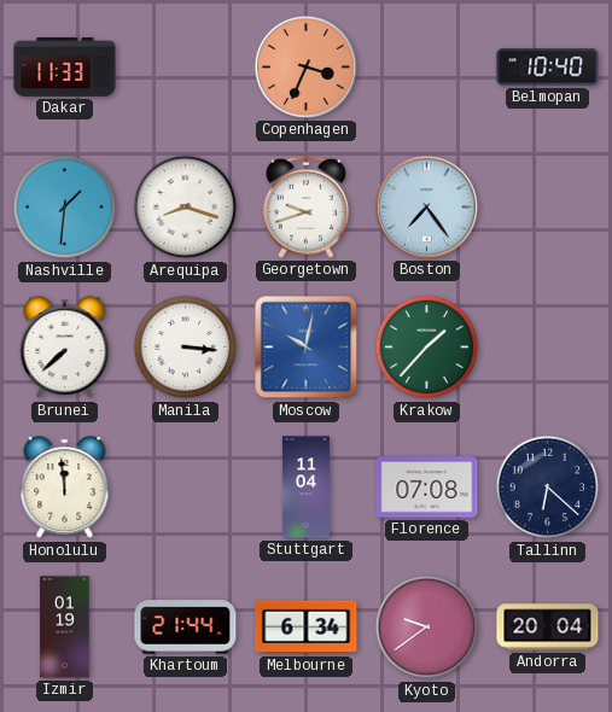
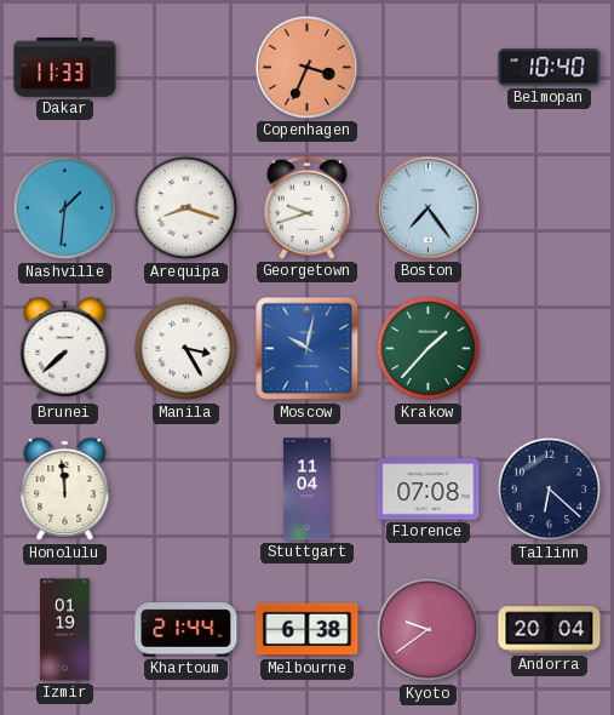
Manila: 3:16 -> 3:25
Melbourne: 6:34 -> 6:38
